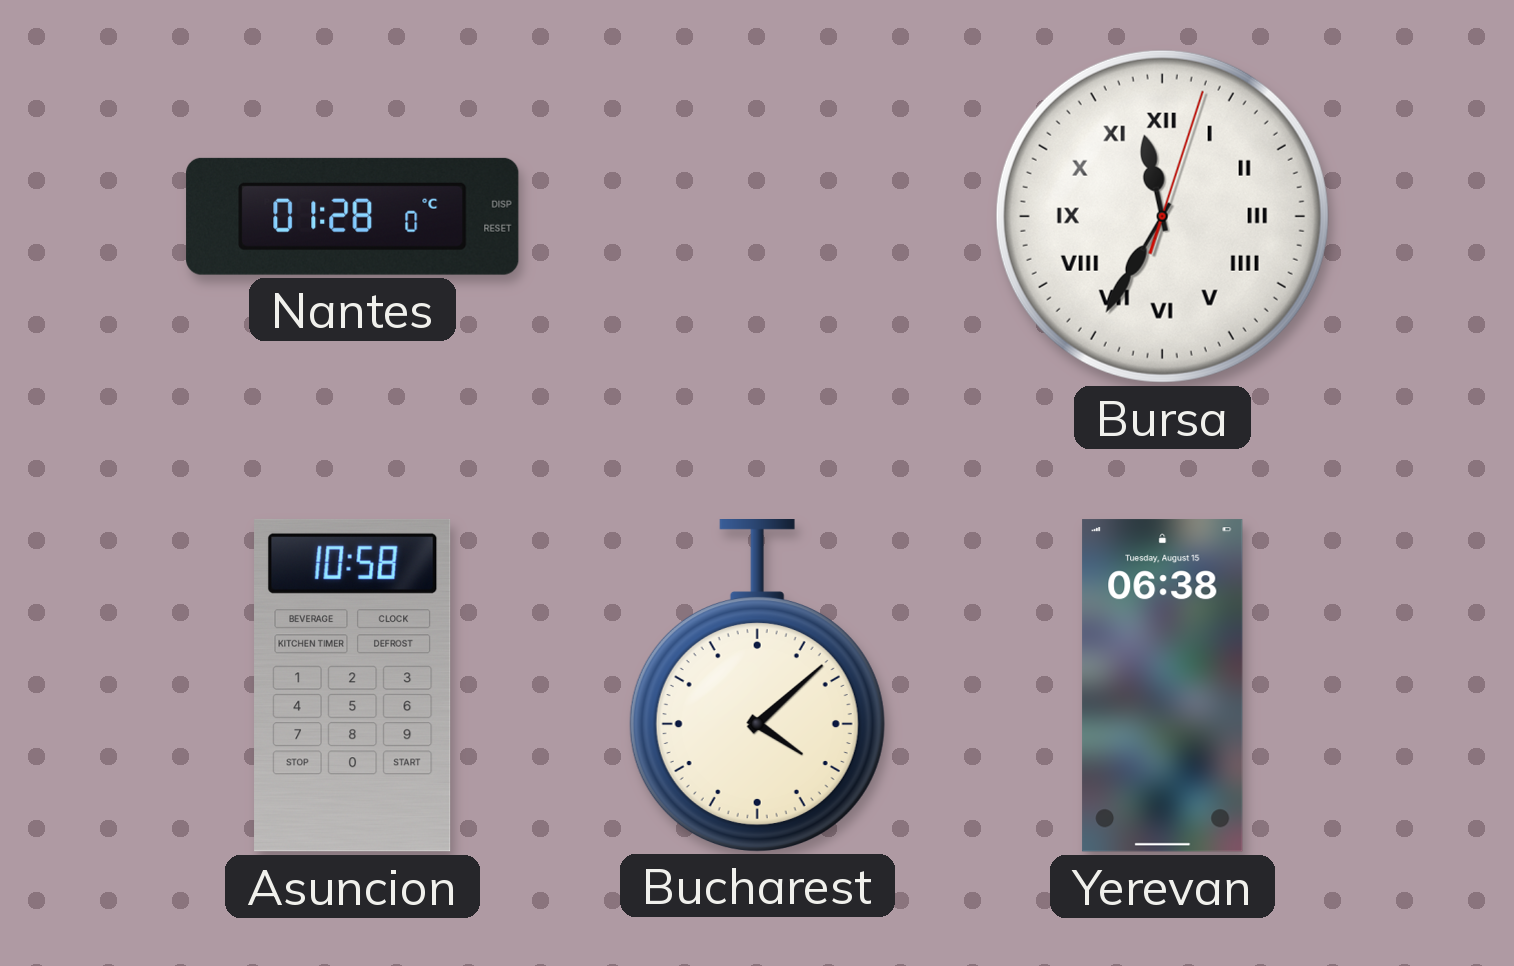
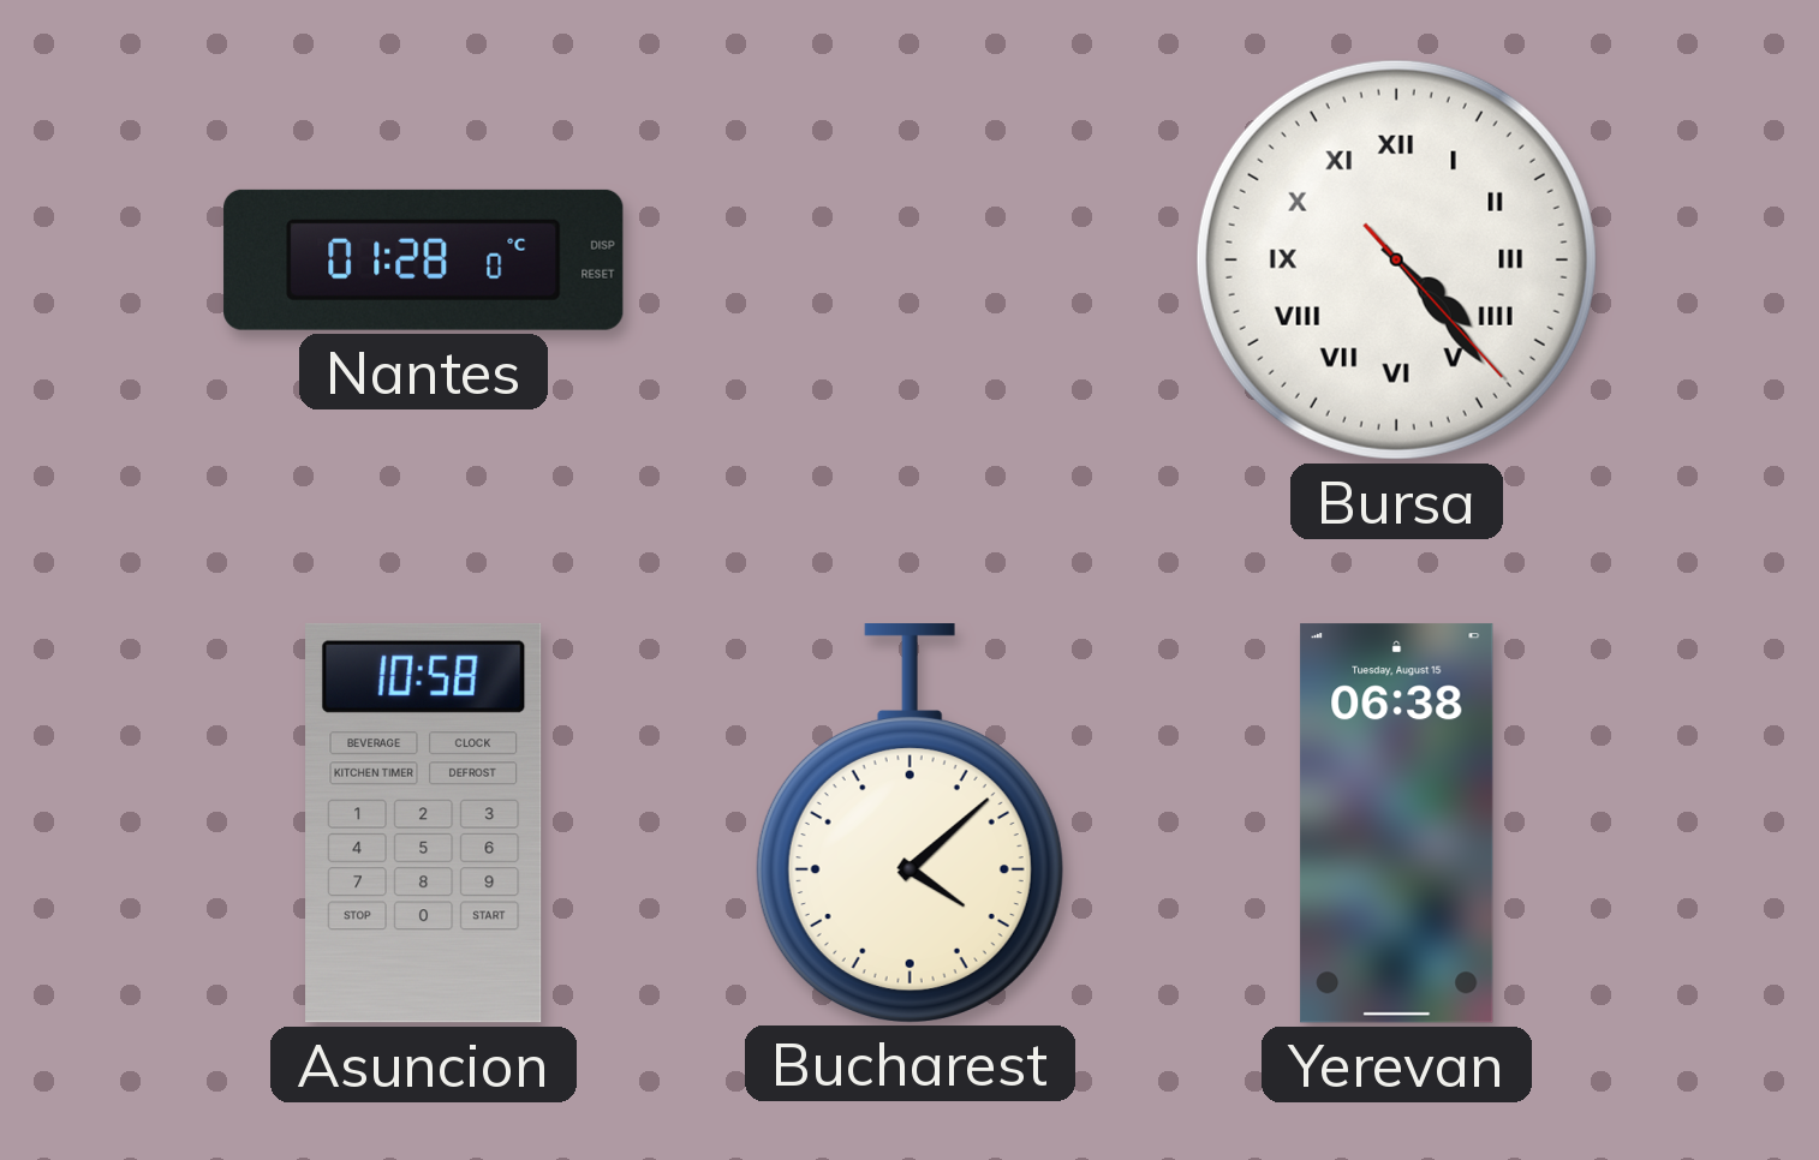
Bursa: 11:35 -> 4:23
